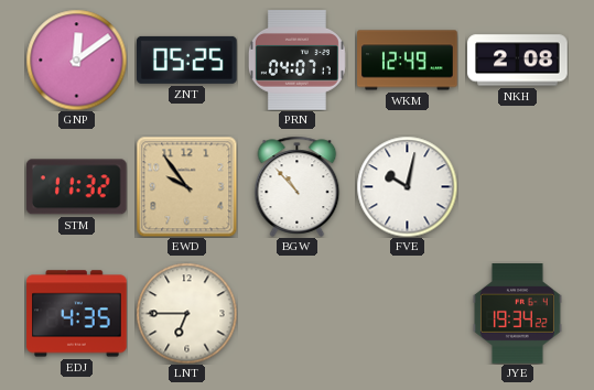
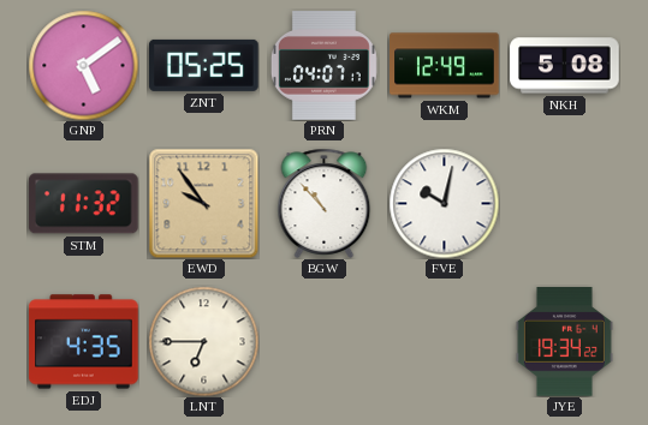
GNP: 12:09 -> 5:09
NKH: 2:08 -> 5:08
